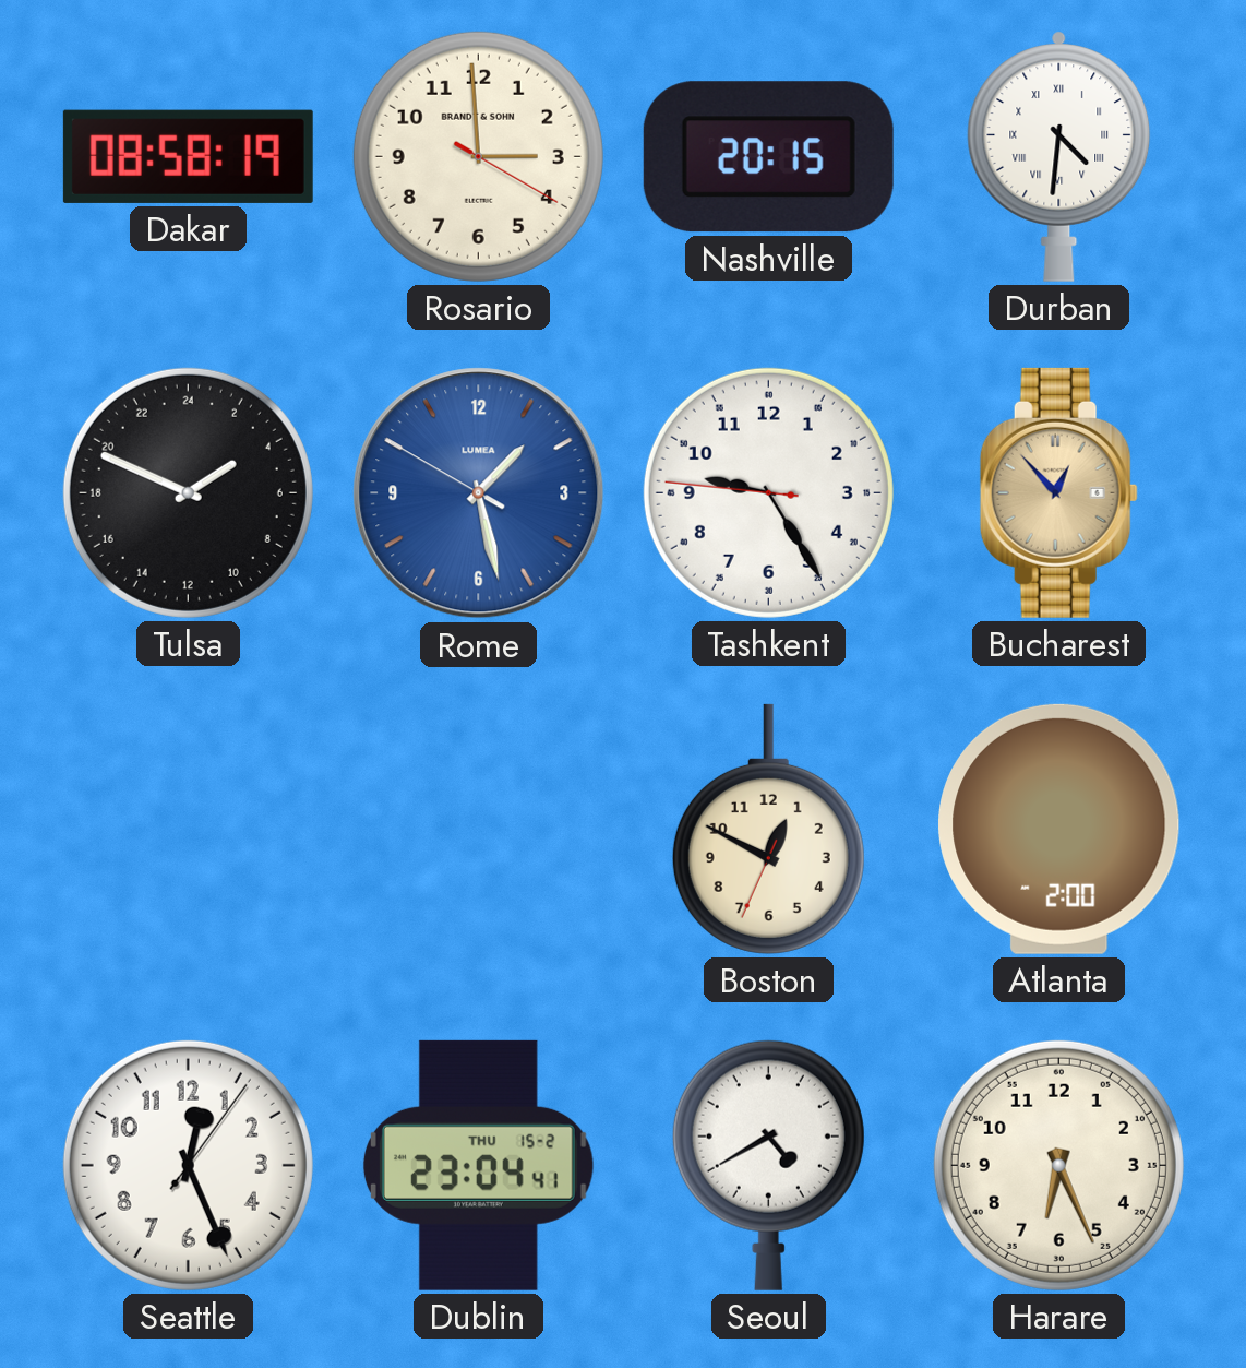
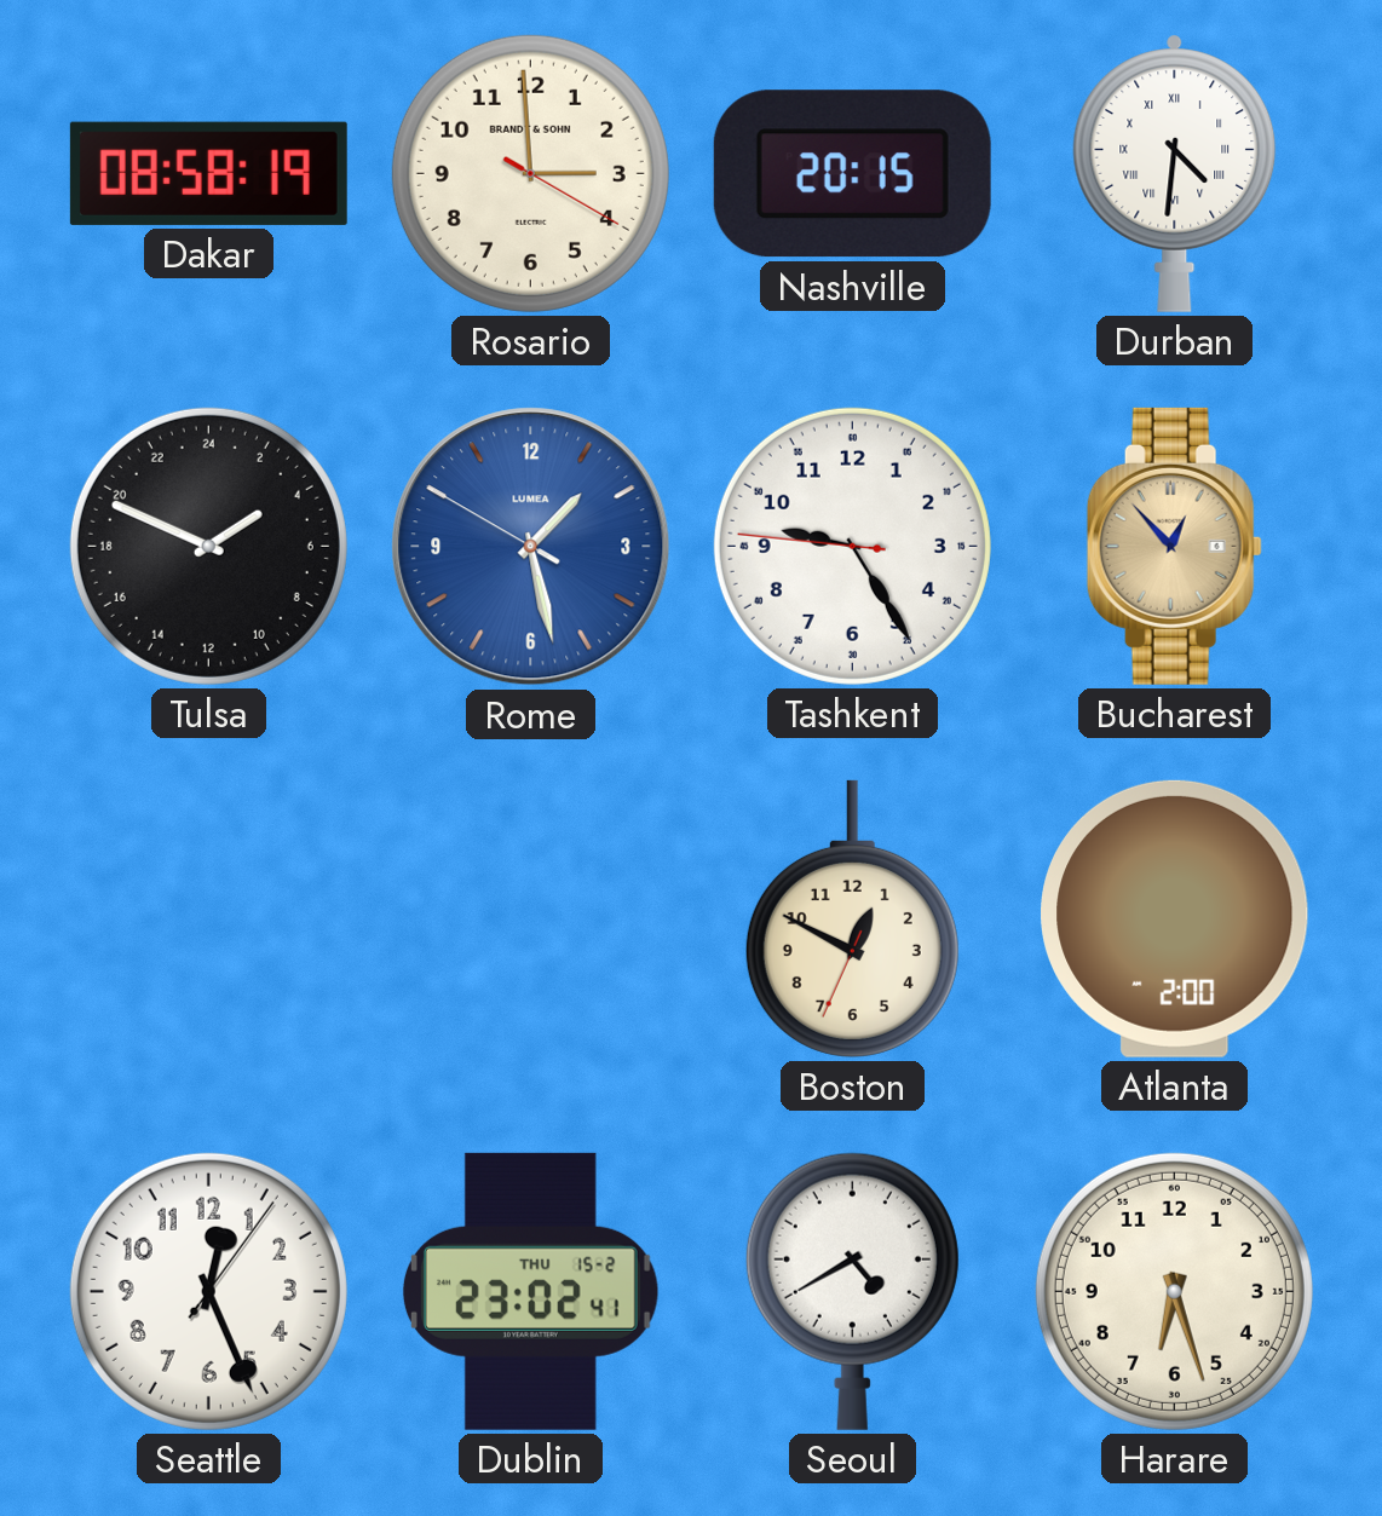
Dublin: 23:04 -> 23:02
Harare: 6:26 -> 6:27
